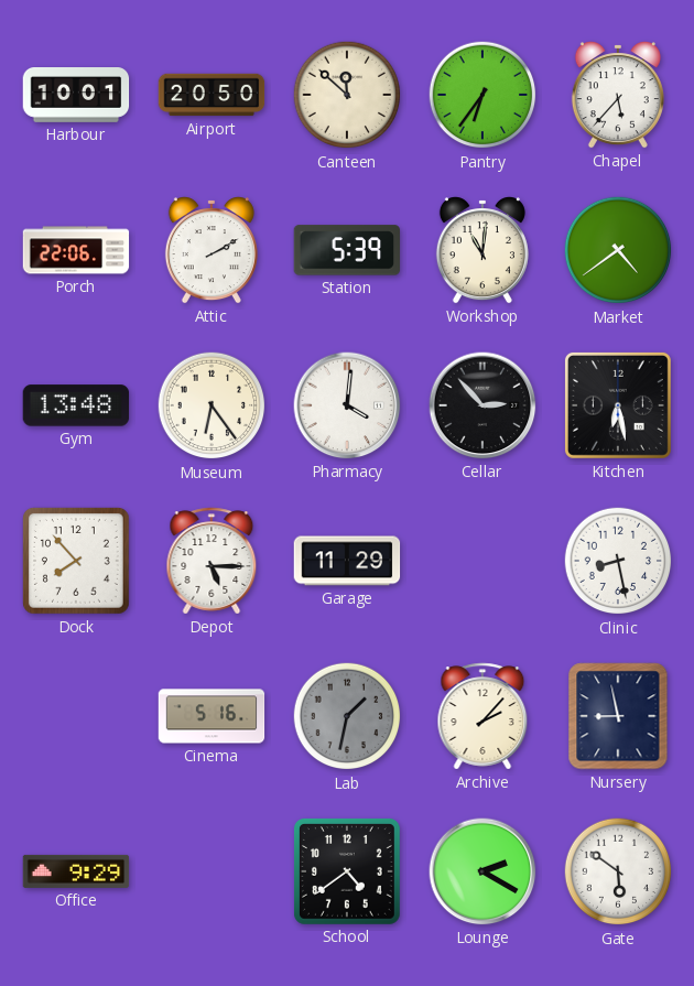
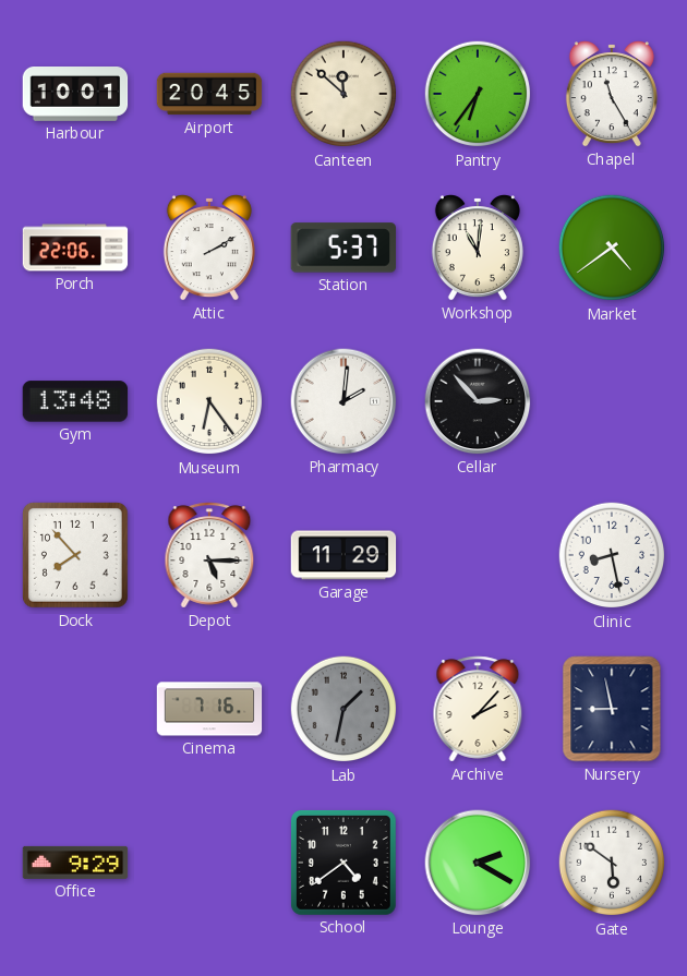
Airport: 20:50 -> 20:45
Chapel: 5:37 -> 11:25
Station: 5:39 -> 5:37
Pharmacy: 4:01 -> 2:01
Kitchen: 6:28 -> none
Cinema: 5:16 -> 7:16
